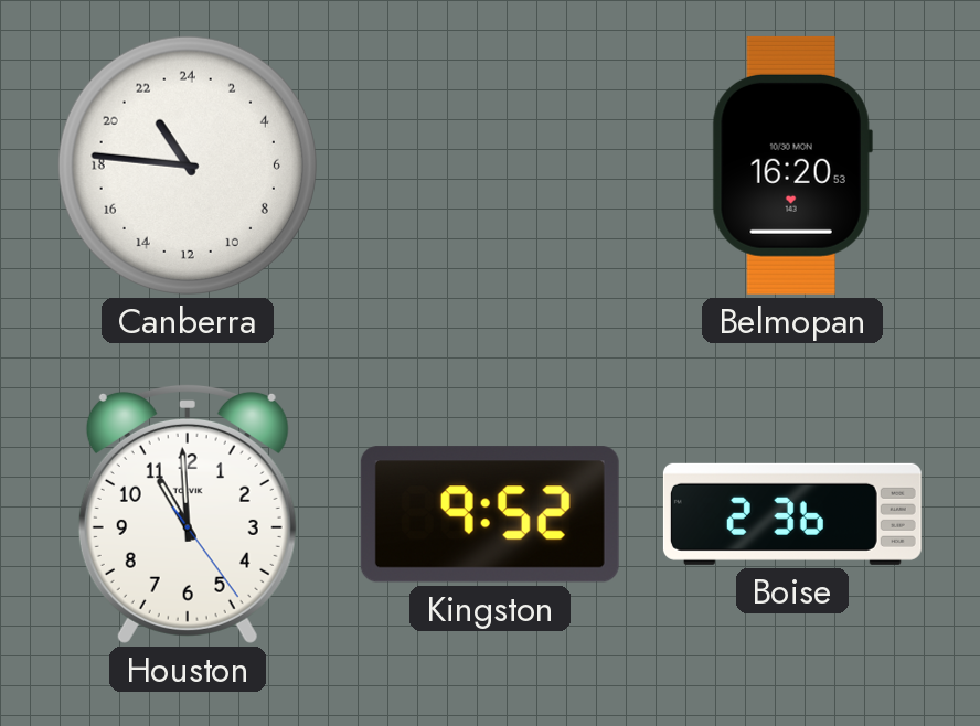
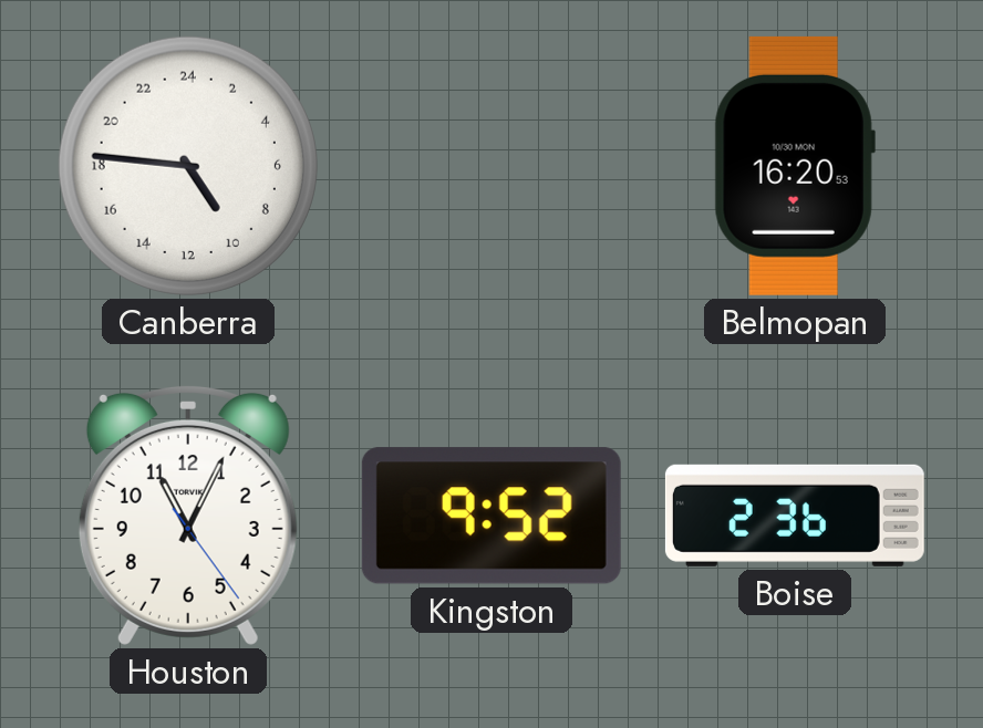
Canberra: 21:46 -> 9:46
Houston: 10:59 -> 11:04
